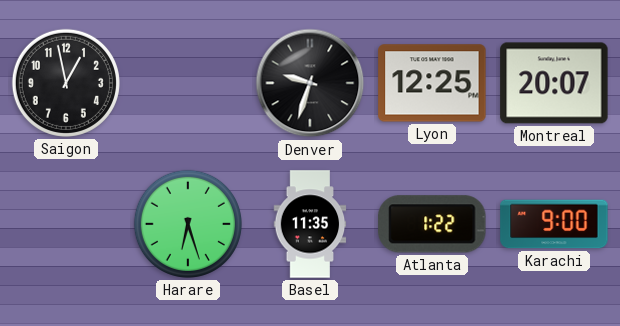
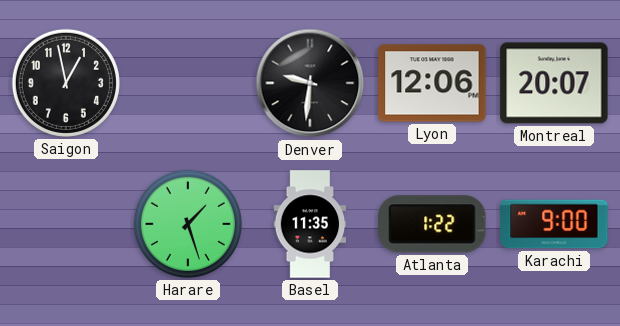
Denver: 9:33 -> 9:31
Lyon: 12:25 -> 12:06
Harare: 6:27 -> 1:27
